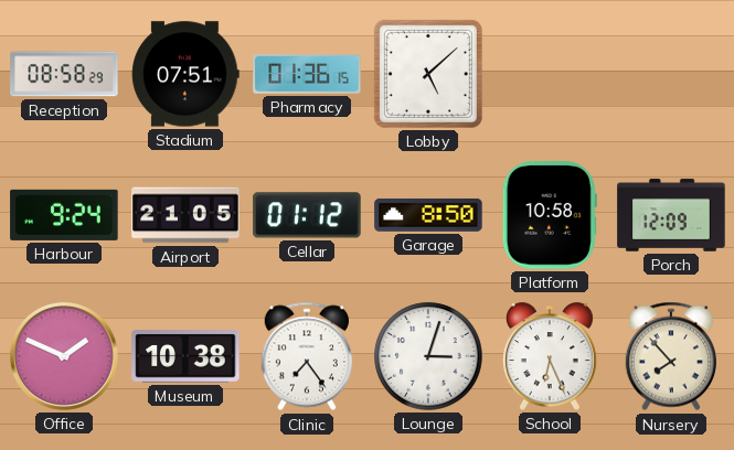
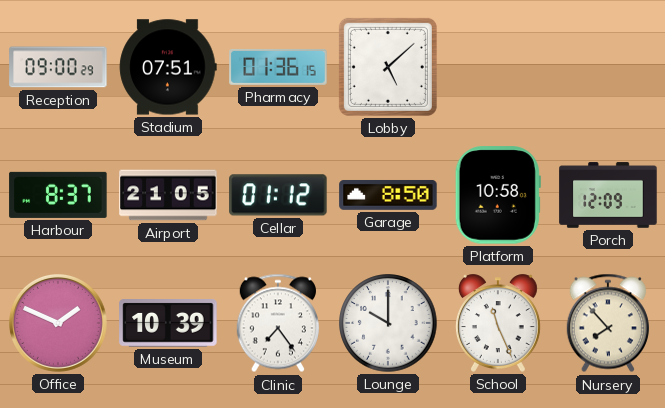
Reception: 08:58 -> 09:00
Harbour: 9:24 -> 8:37
Museum: 10:38 -> 10:39
Lounge: 3:03 -> 10:00
School: 6:26 -> 11:26
